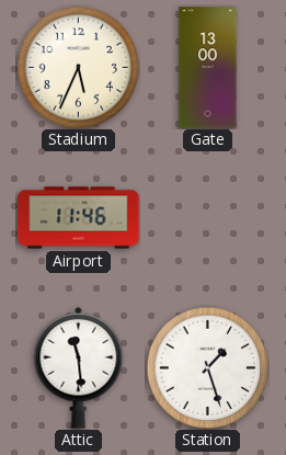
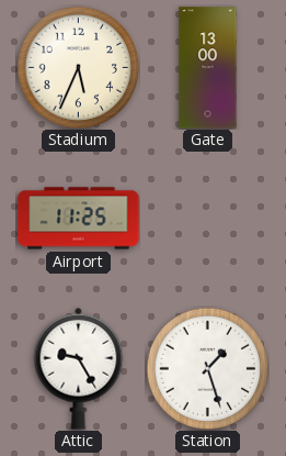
Airport: 11:46 -> 11:25
Attic: 11:29 -> 9:25
